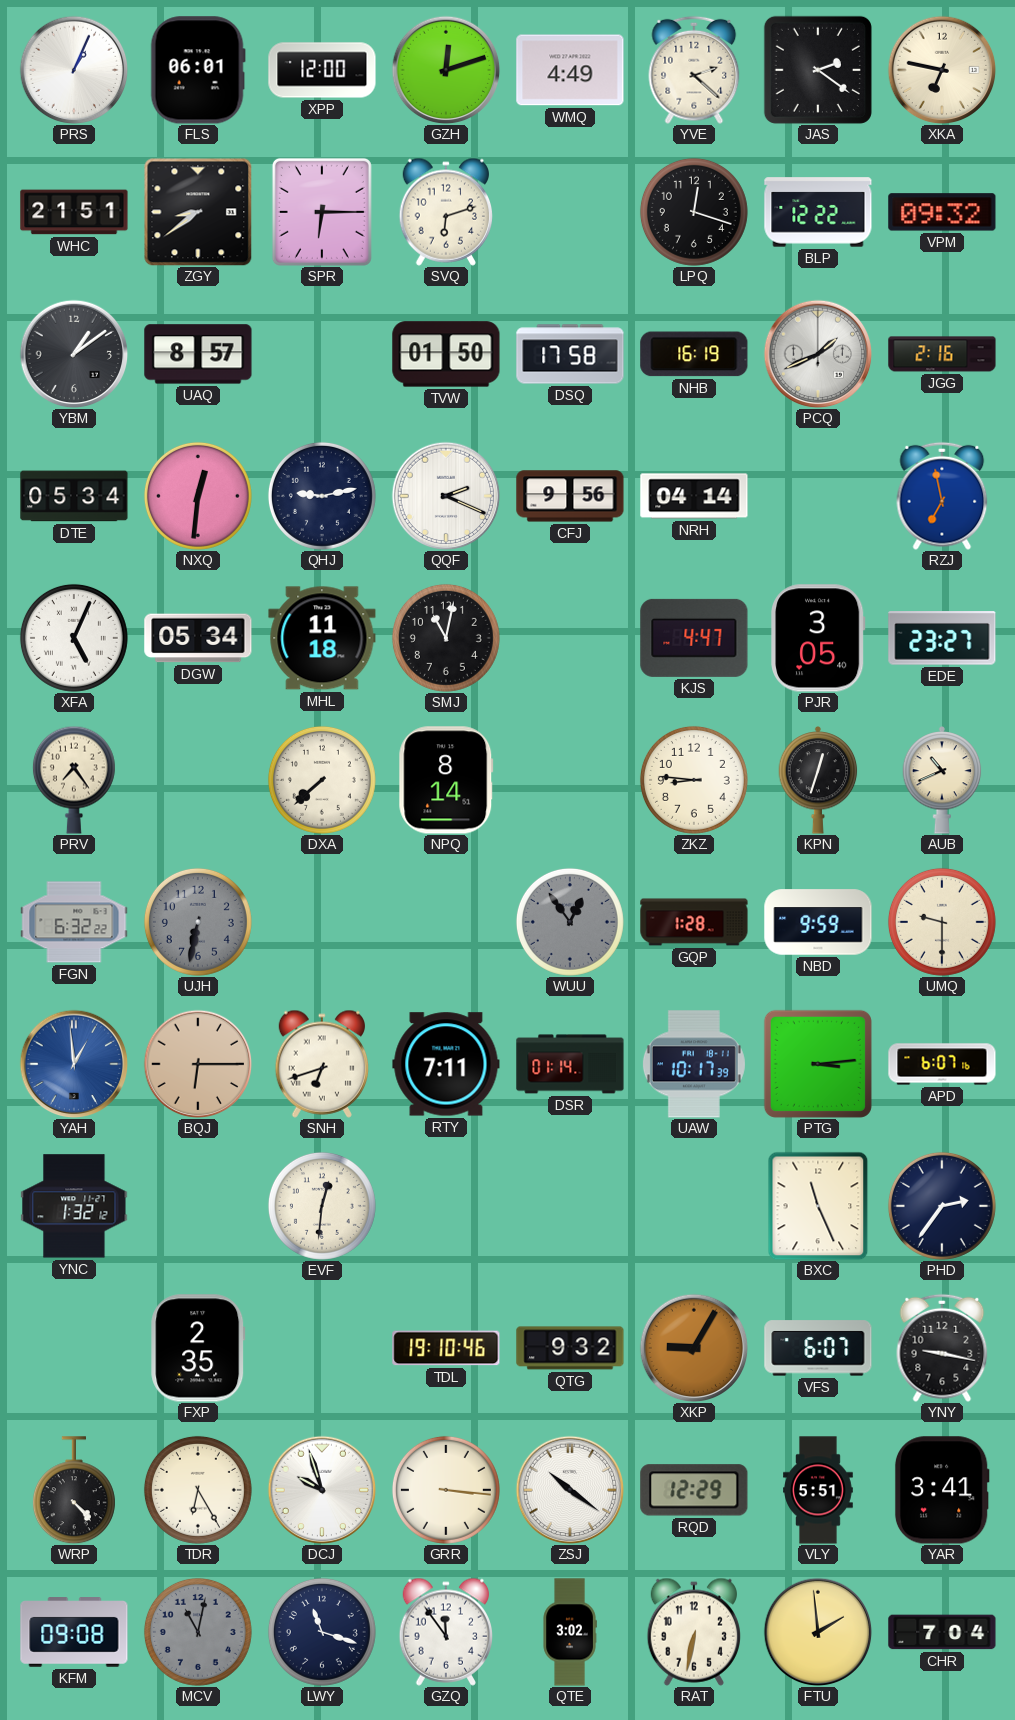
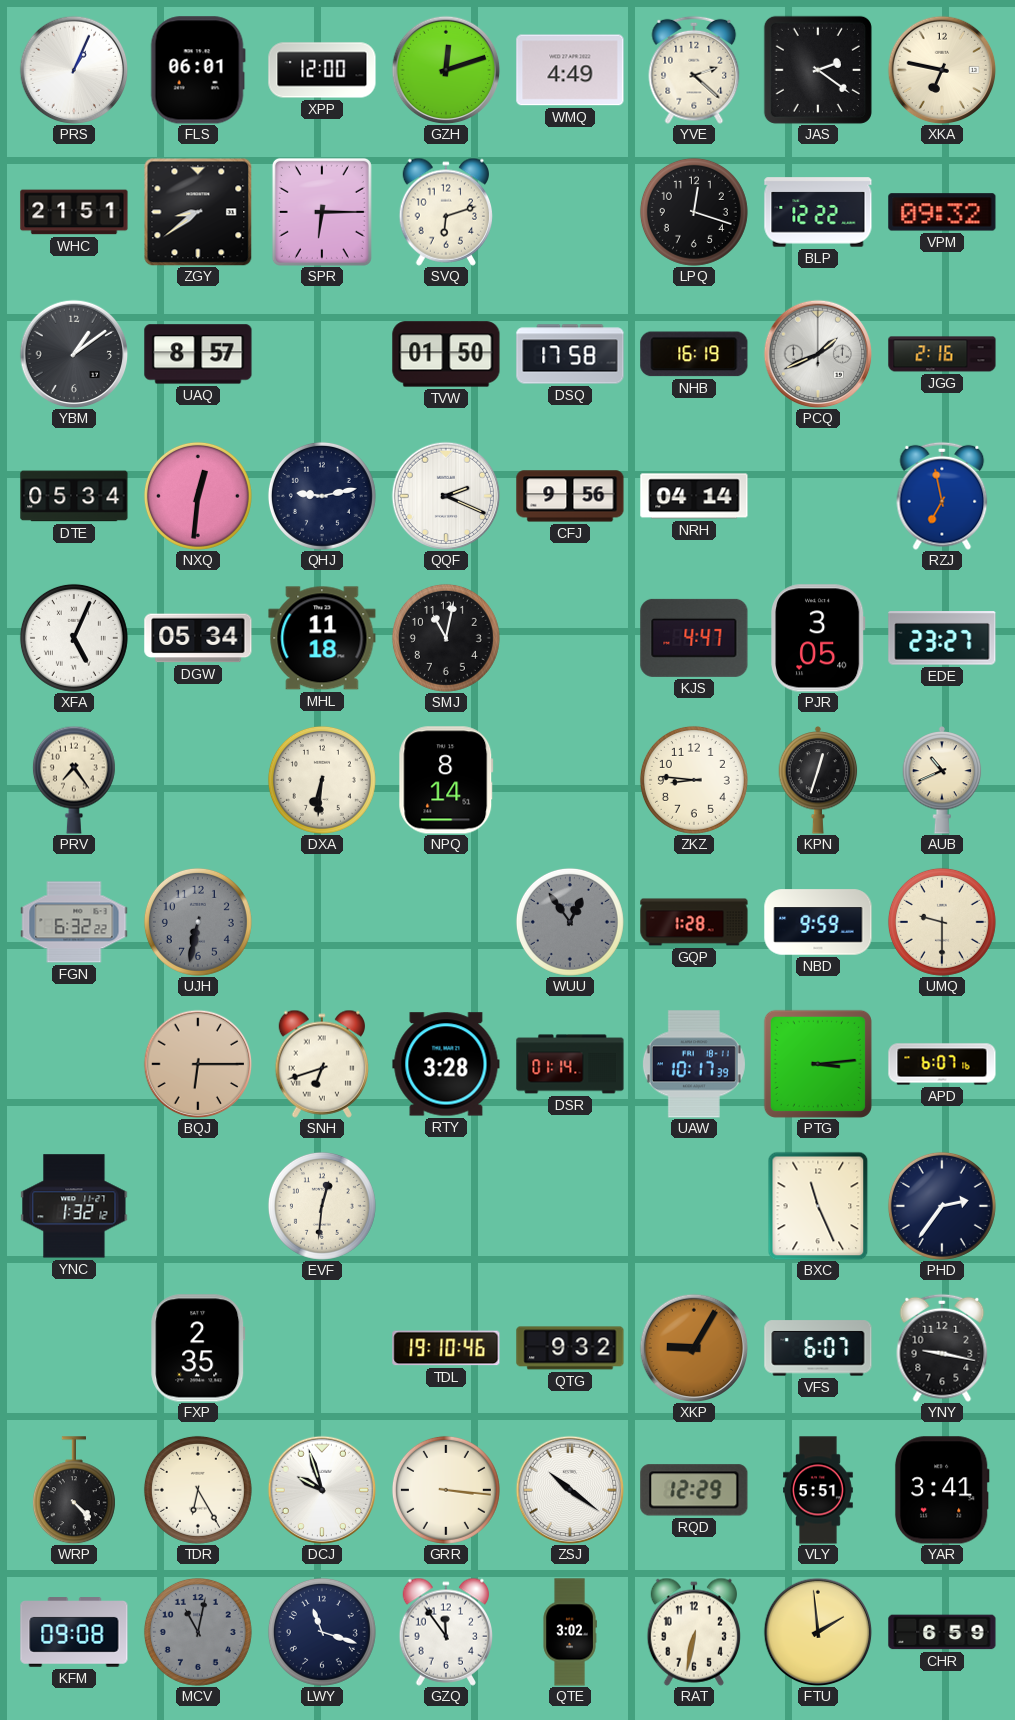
DXA: 7:38 -> 6:31
YAH: 12:59 -> none
RTY: 7:11 -> 3:28
CHR: 7:04 -> 6:59
